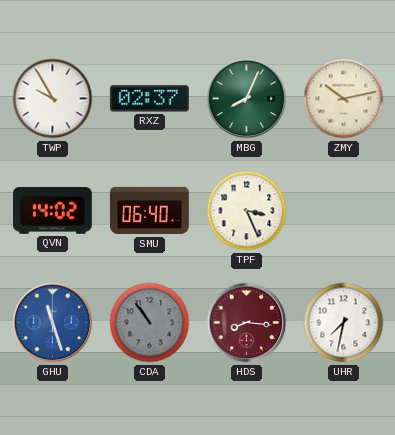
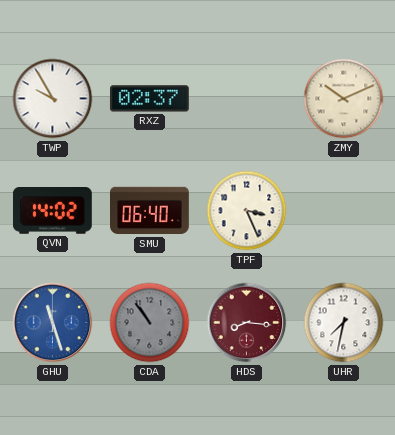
MBG: 8:04 -> none
ZMY: 10:13 -> 10:11
